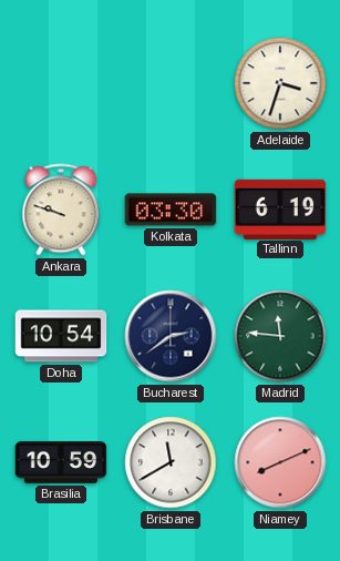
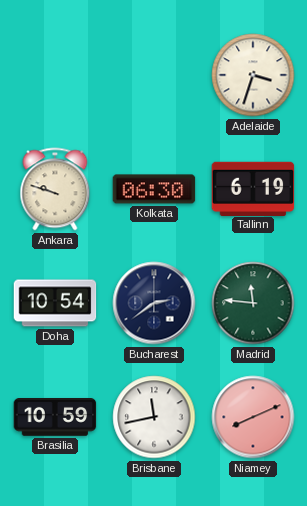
Kolkata: 03:30 -> 06:30
Brisbane: 11:40 -> 11:43
